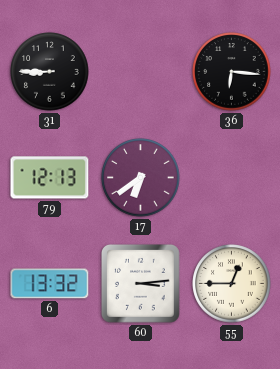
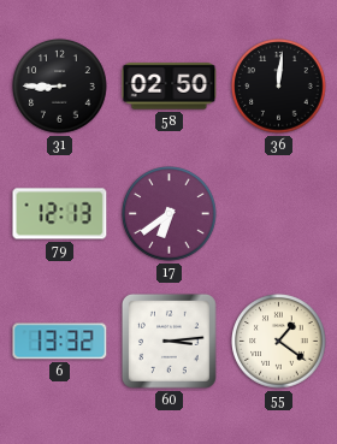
58: none -> 02:50
36: 6:16 -> 12:01
55: 12:45 -> 1:21
